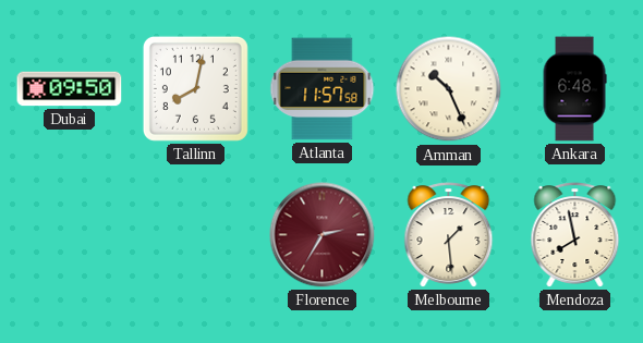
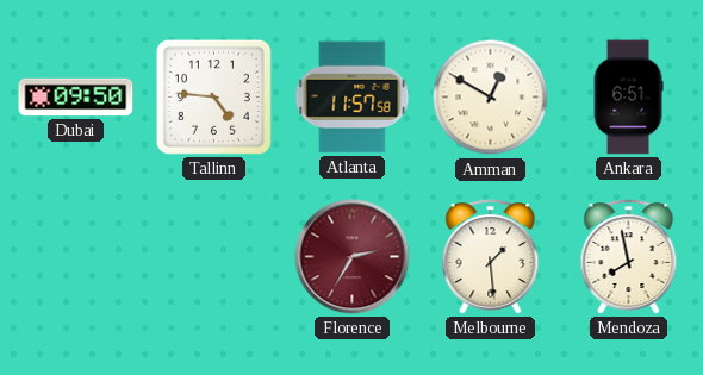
Tallinn: 8:02 -> 4:46
Amman: 10:26 -> 12:50
Ankara: 6:48 -> 6:51
